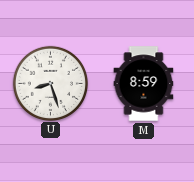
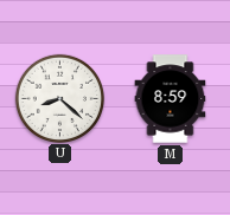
U: 8:27 -> 8:22
